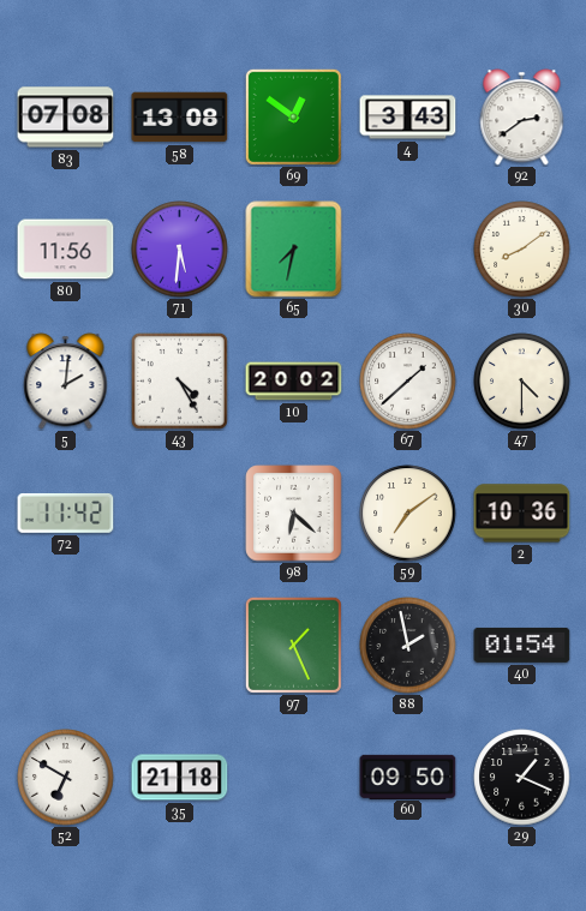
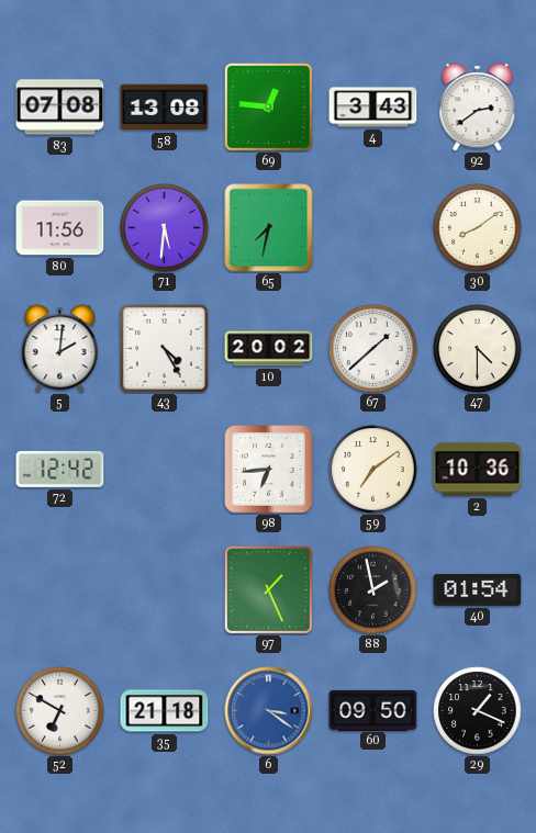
69: 12:51 -> 12:46
72: 11:42 -> 12:42
98: 6:22 -> 6:44
6: none -> 3:21
